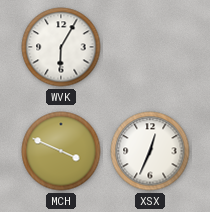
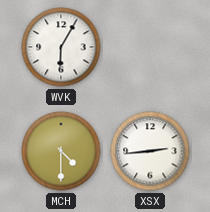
MCH: 3:49 -> 4:30
XSX: 12:34 -> 2:44
